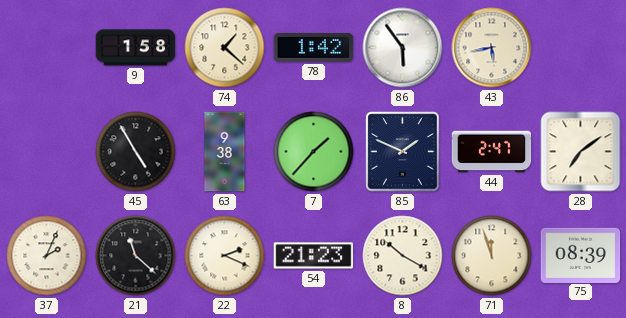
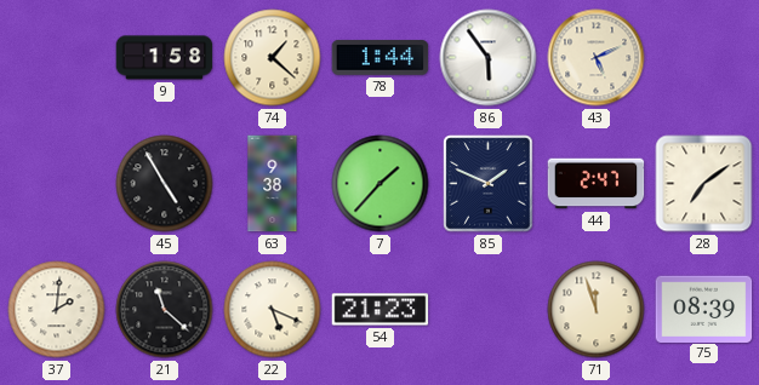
78: 1:42 -> 1:44
43: 5:43 -> 5:11
37: 2:04 -> 2:01
22: 2:19 -> 5:19
8: 10:20 -> none
